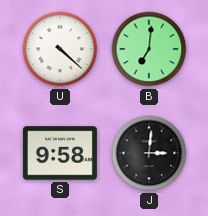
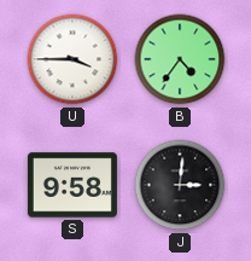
U: 4:22 -> 3:45
B: 7:01 -> 4:36
